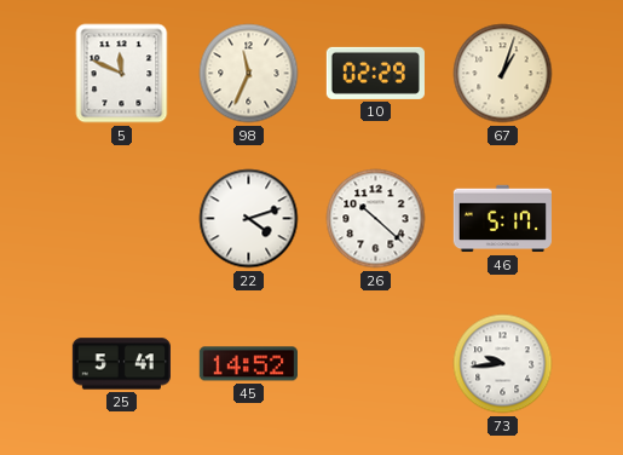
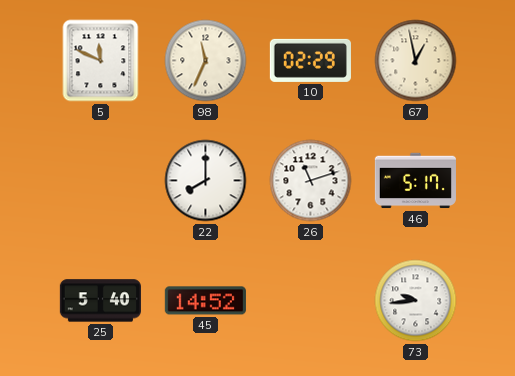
67: 1:03 -> 12:58
22: 4:12 -> 8:00
26: 10:22 -> 11:12
25: 5:41 -> 5:40
